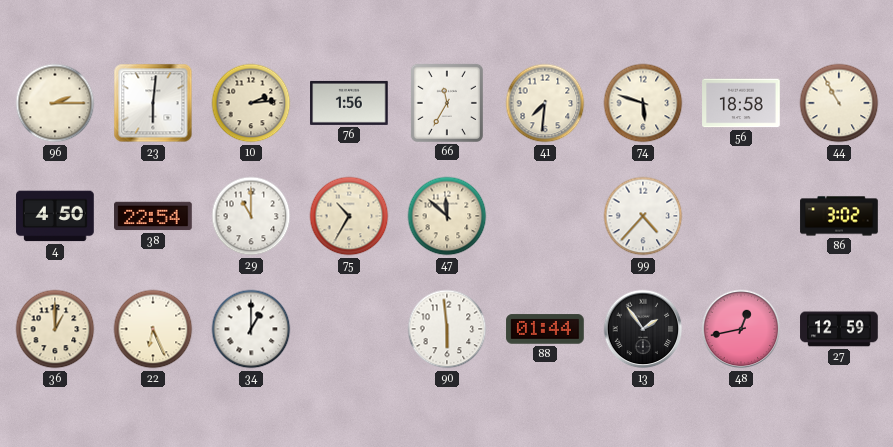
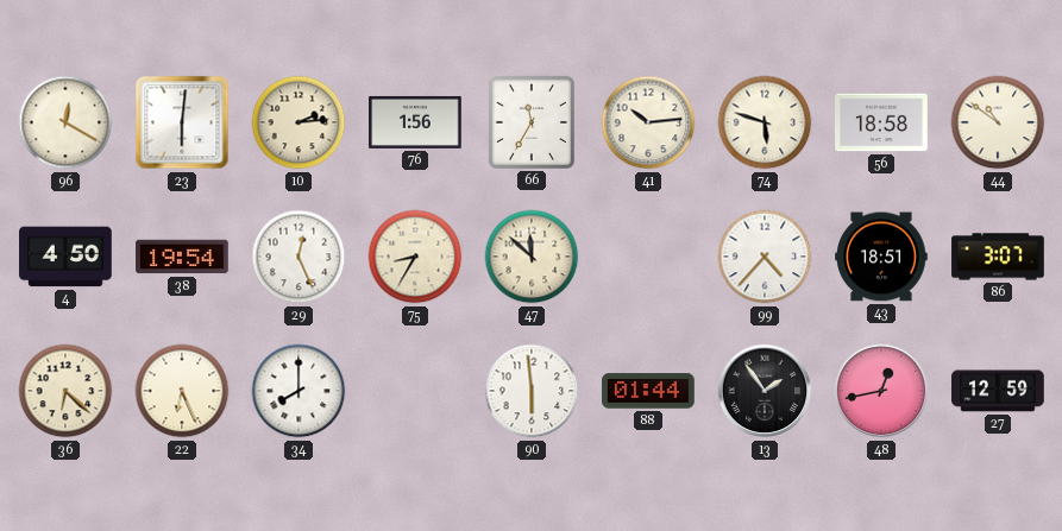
96: 2:15 -> 12:20
41: 7:31 -> 10:14
44: 10:55 -> 10:51
38: 22:54 -> 19:54
29: 11:00 -> 12:26
75: 10:35 -> 8:35
43: none -> 18:51
86: 3:02 -> 3:07
36: 1:00 -> 6:22
34: 1:00 -> 8:00
